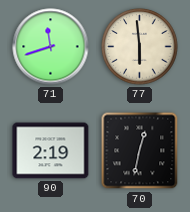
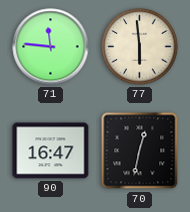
71: 11:42 -> 11:46
90: 2:19 -> 16:47
